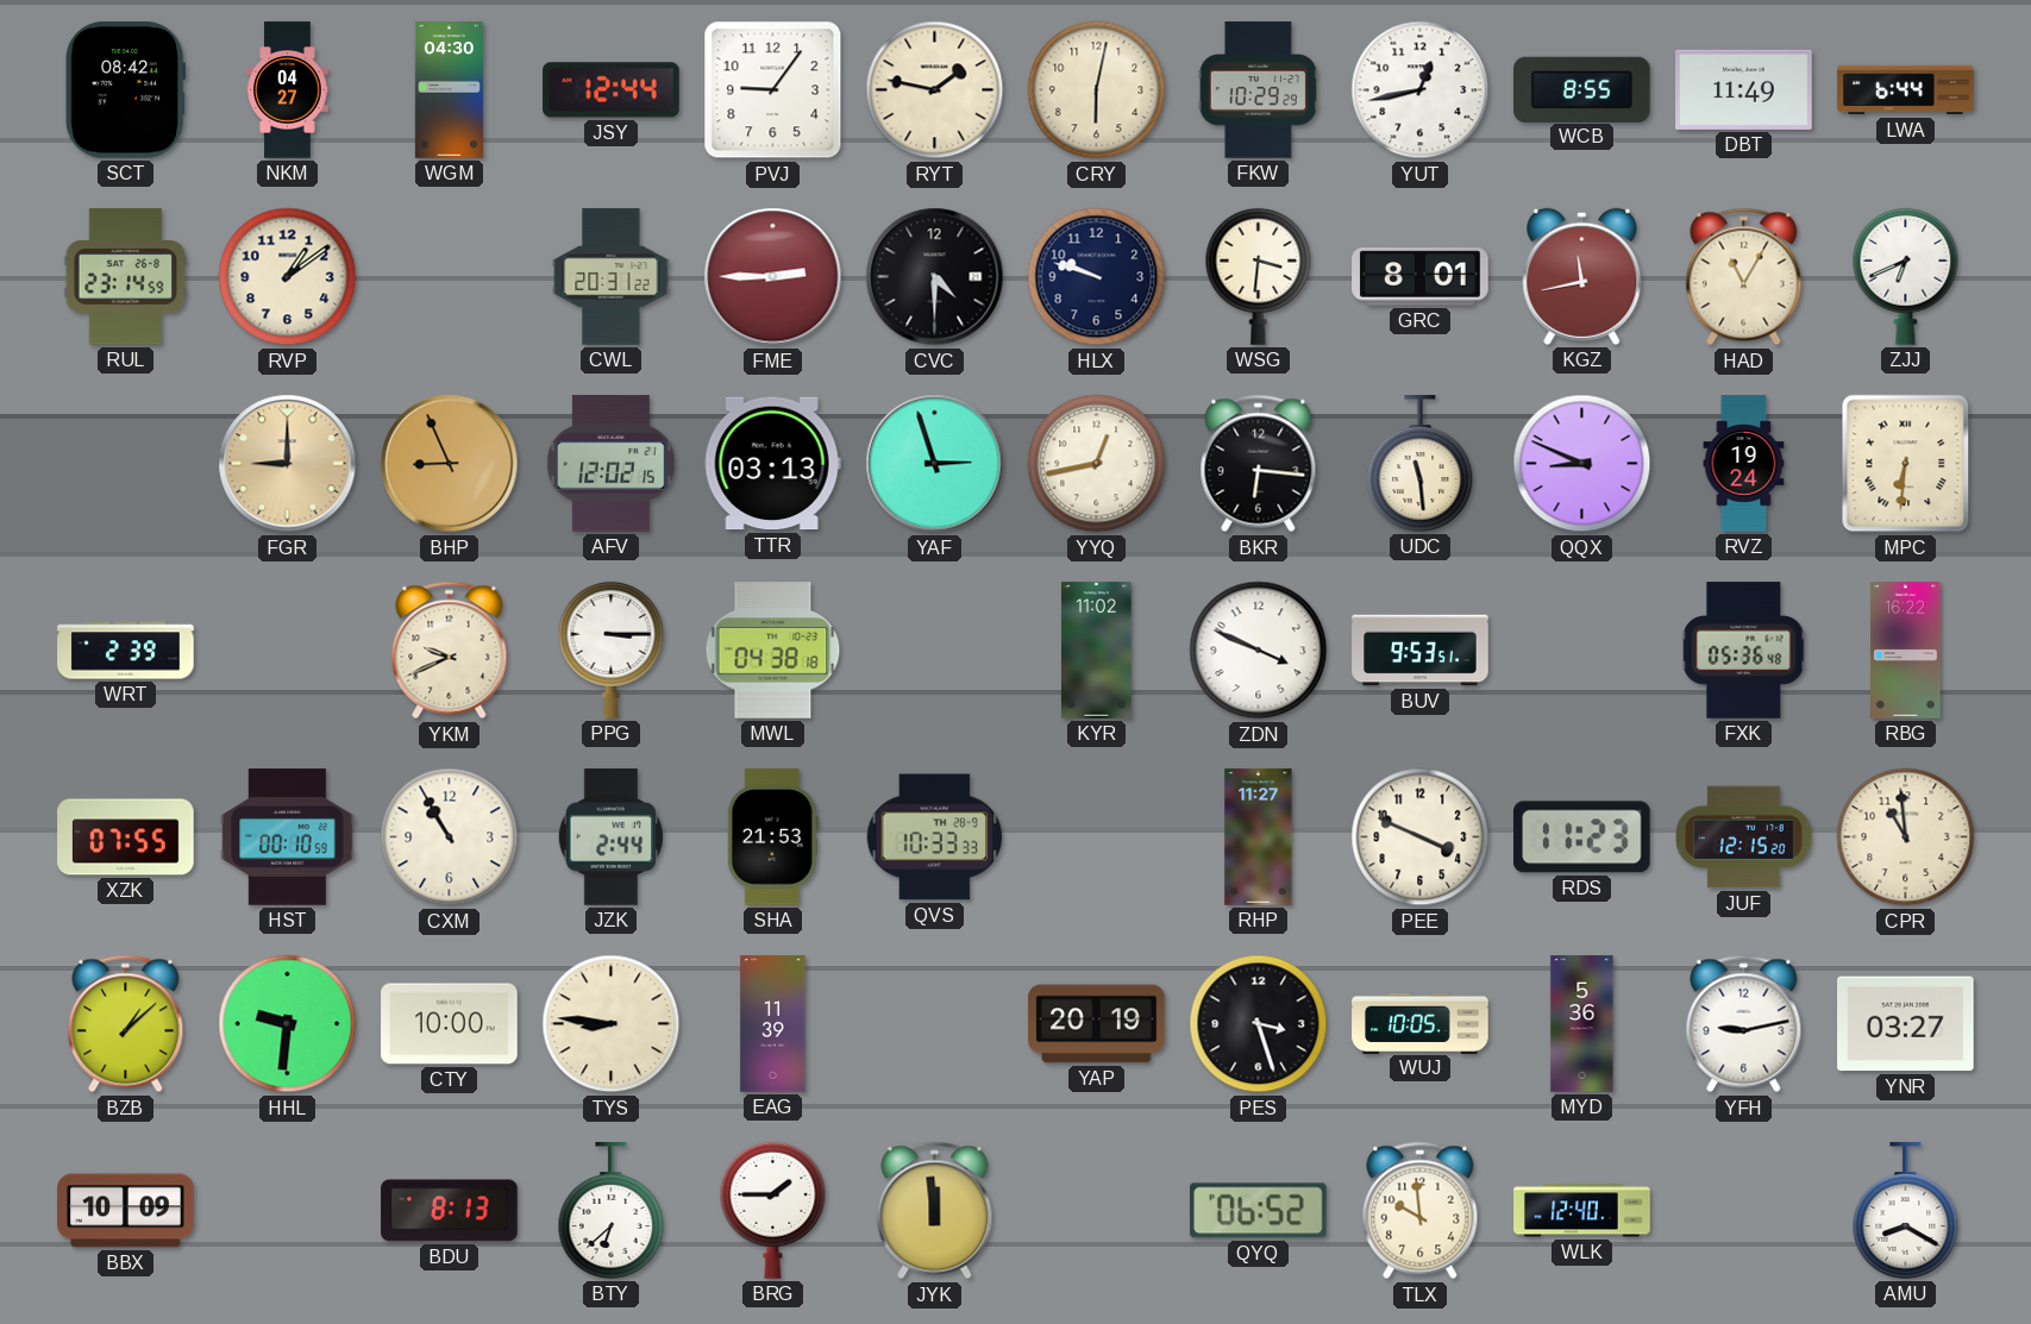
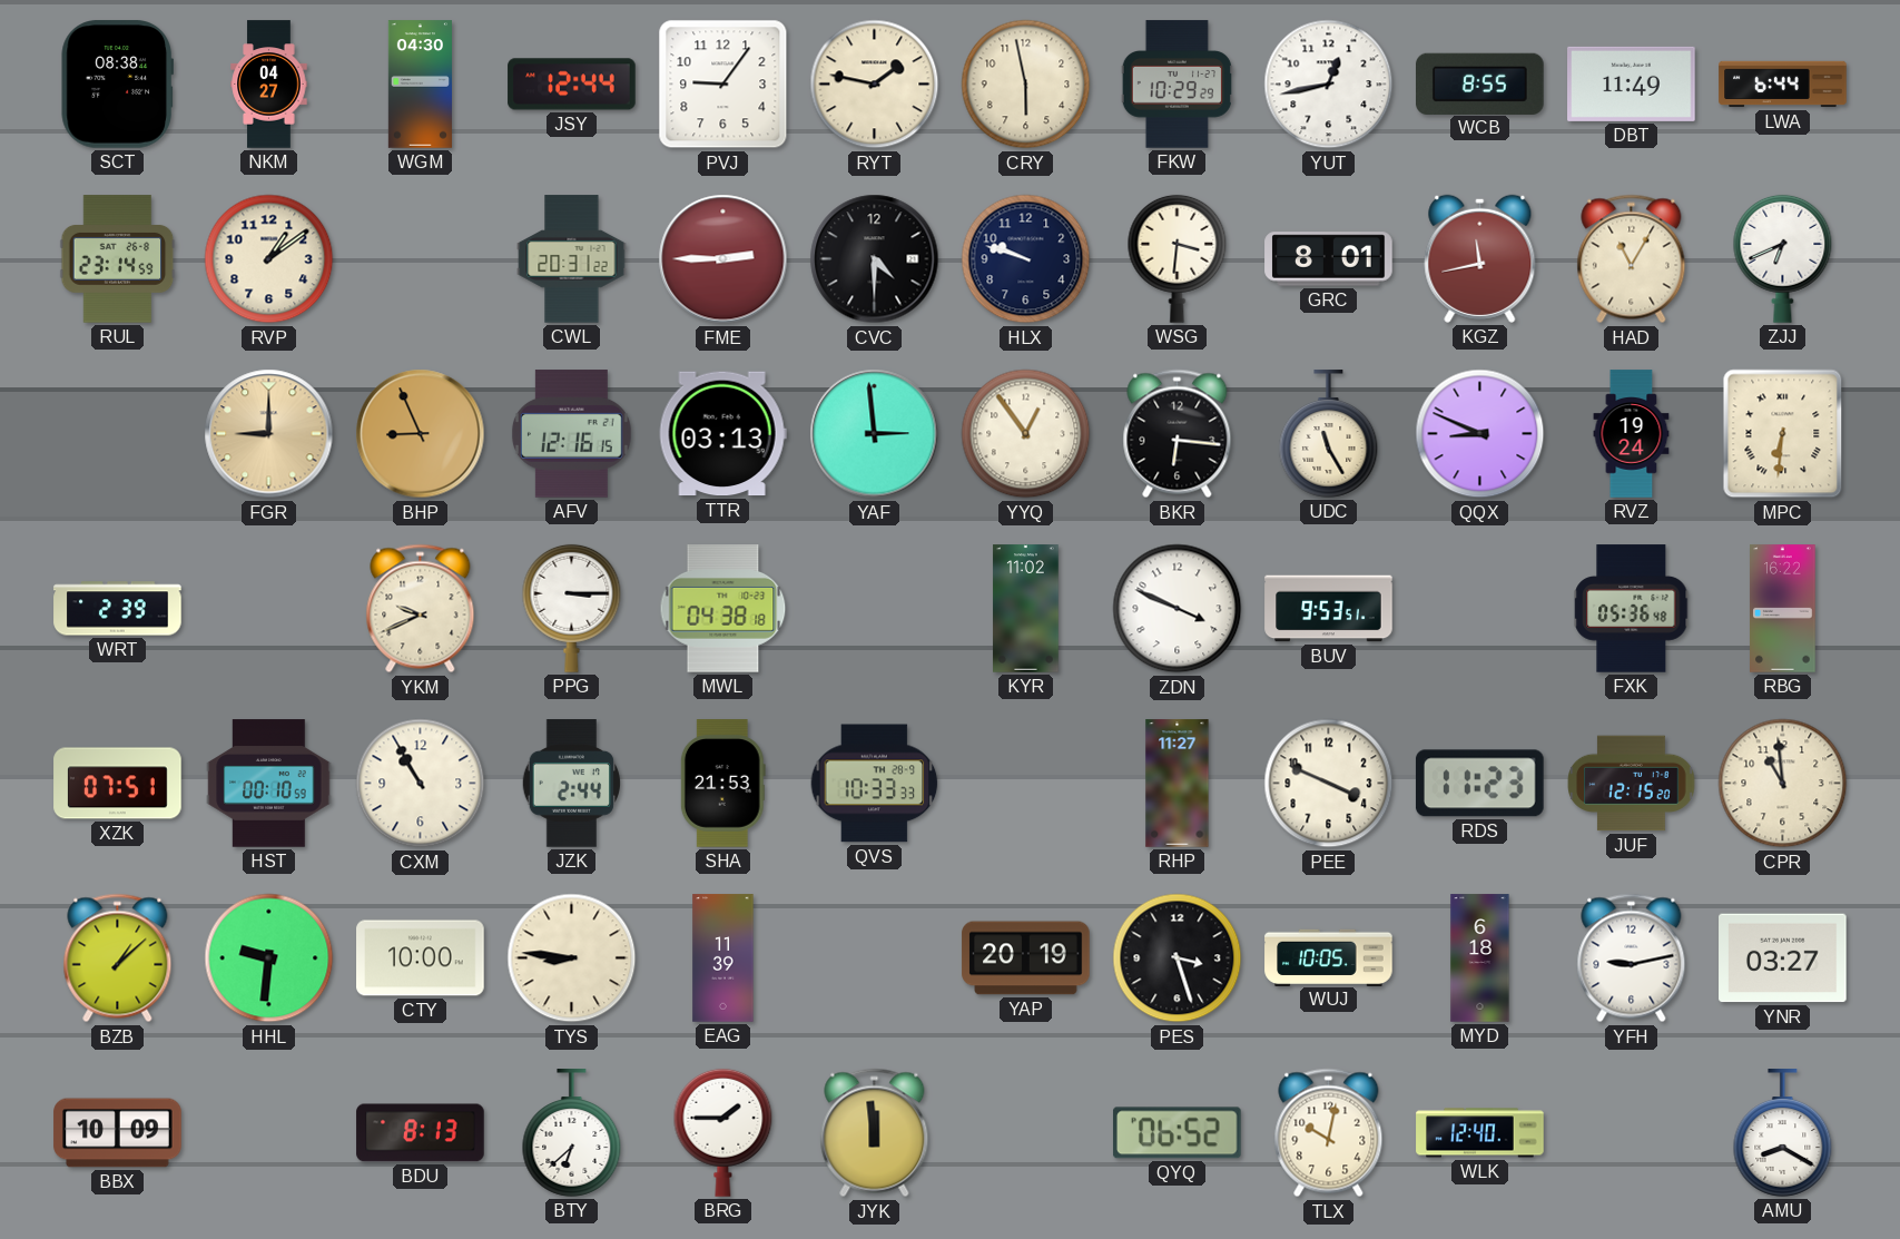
SCT: 08:42 -> 08:38
CRY: 6:02 -> 5:58
AFV: 12:02 -> 12:16
YAF: 2:57 -> 2:59
YYQ: 12:43 -> 12:54
UDC: 11:29 -> 11:25
XZK: 07:55 -> 07:51
MYD: 5:36 -> 6:18
TLX: 9:59 -> 10:02
